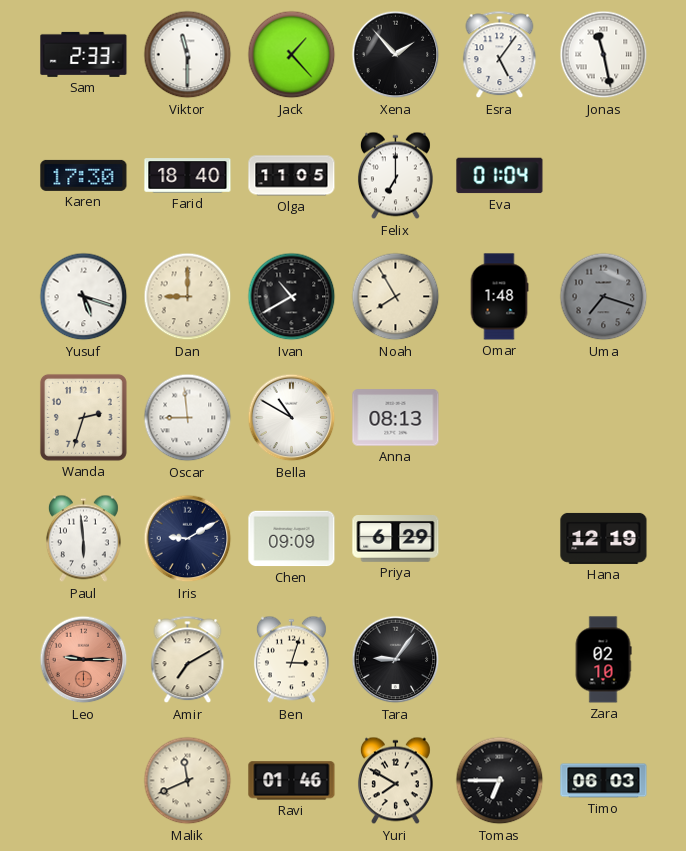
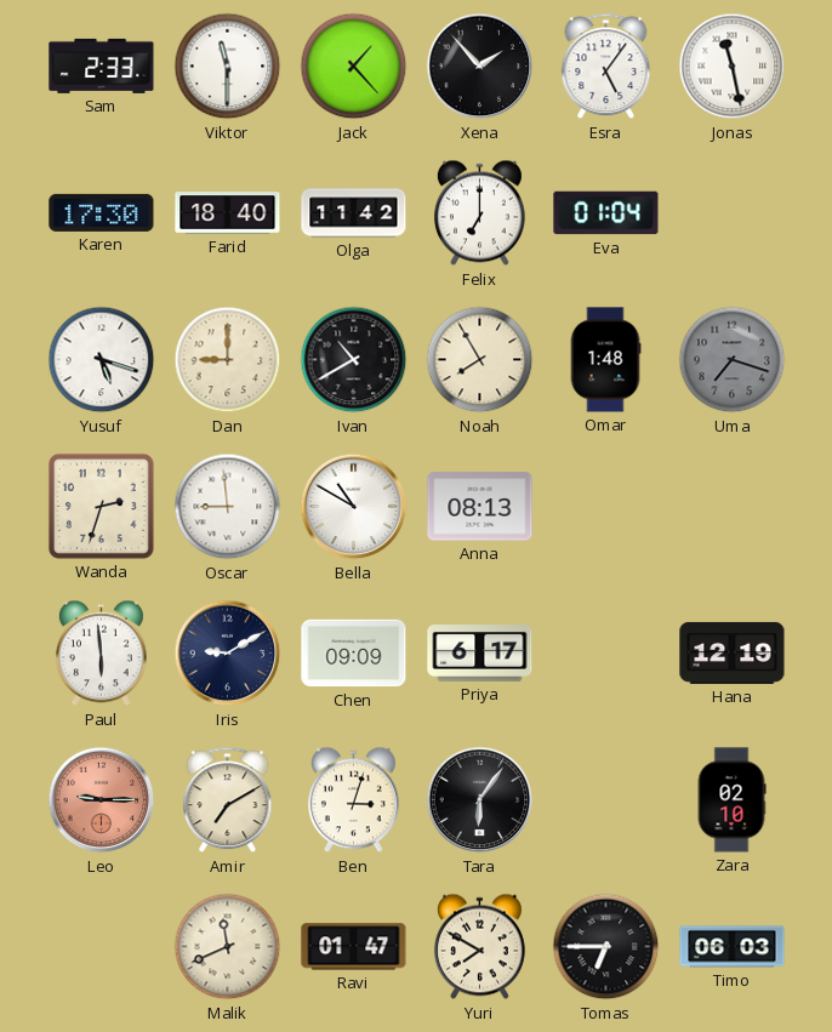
Olga: 11:05 -> 11:42
Priya: 6:29 -> 6:17
Tara: 9:06 -> 6:06
Ravi: 01:46 -> 01:47
